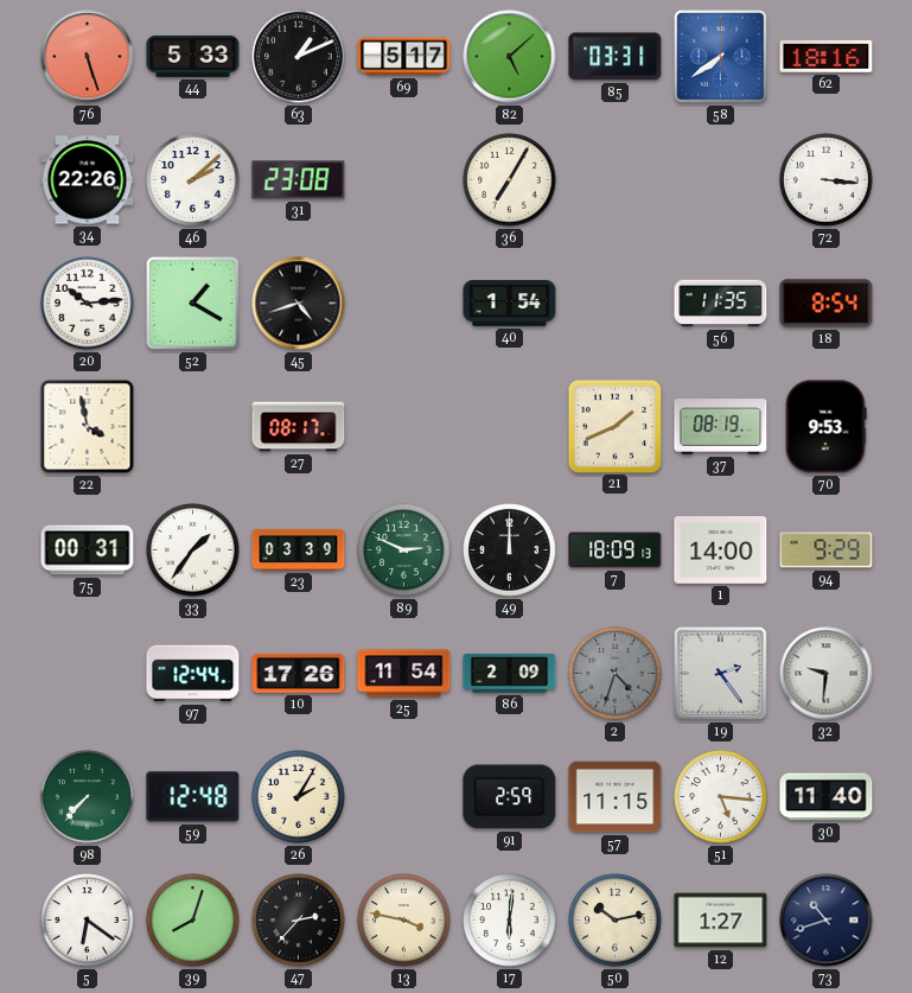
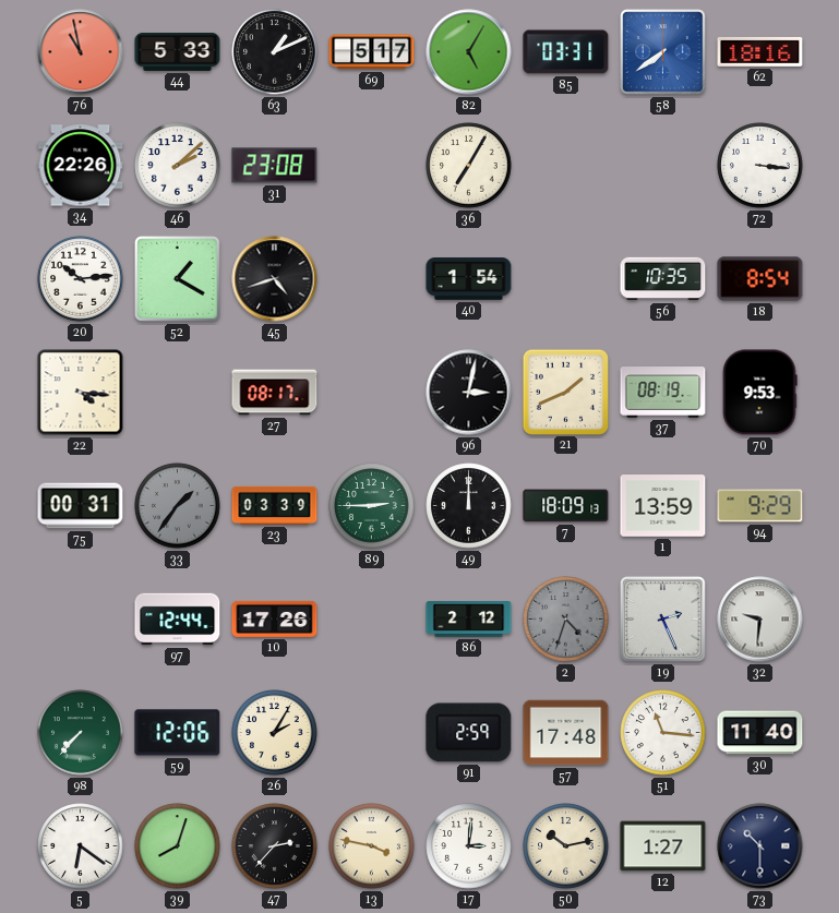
76: 5:27 -> 10:58
82: 5:08 -> 5:05
56: 11:35 -> 10:35
22: 3:58 -> 4:16
96: none -> 3:02
33 dial: white -> grey
89: 2:49 -> 2:45
1: 14:00 -> 13:59
25: 11:54 -> none
86: 2:09 -> 2:12
19: 2:24 -> 2:26
59: 12:48 -> 12:06
57: 11:15 -> 17:48
51: 5:16 -> 11:16
17: 6:01 -> 3:01
73: 10:42 -> 10:30
